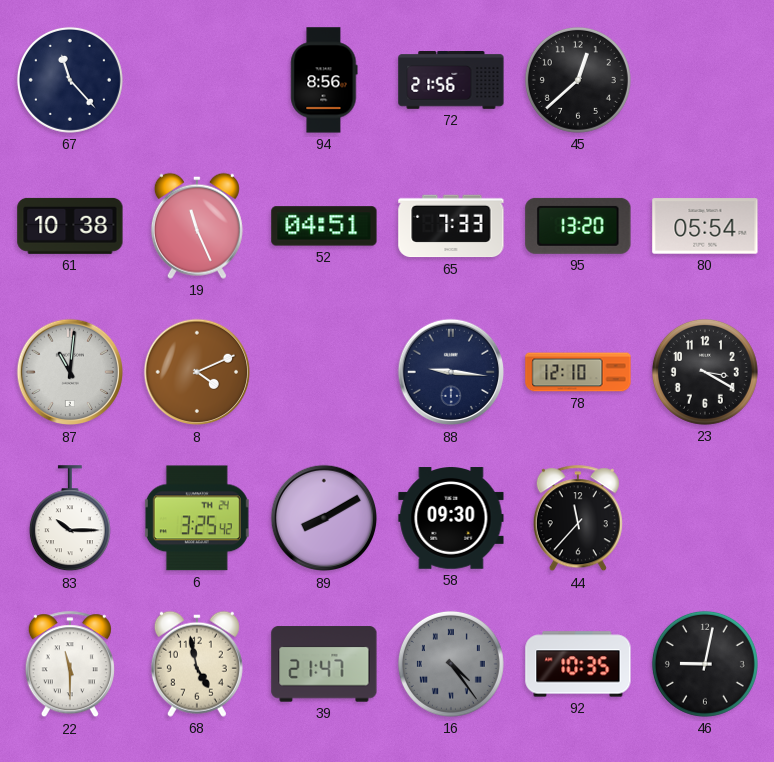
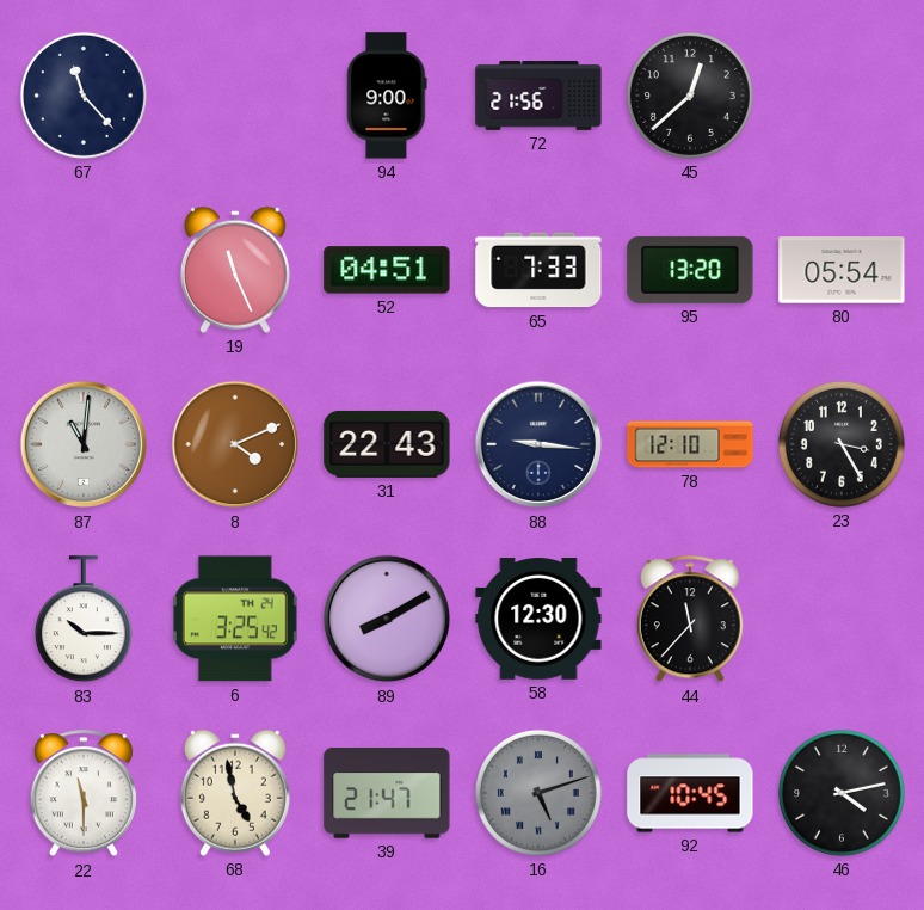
94: 8:56 -> 9:00
61: 10:38 -> none
31: none -> 22:43
23: 3:20 -> 3:25
58: 09:30 -> 12:30
16: 4:24 -> 5:12
92: 10:35 -> 10:45
46: 9:02 -> 4:13
